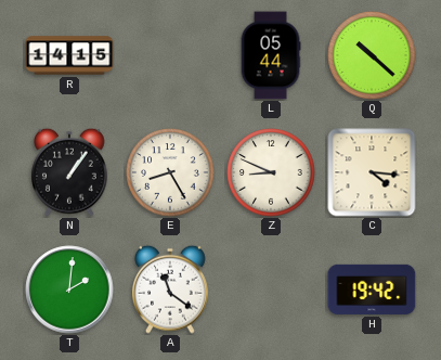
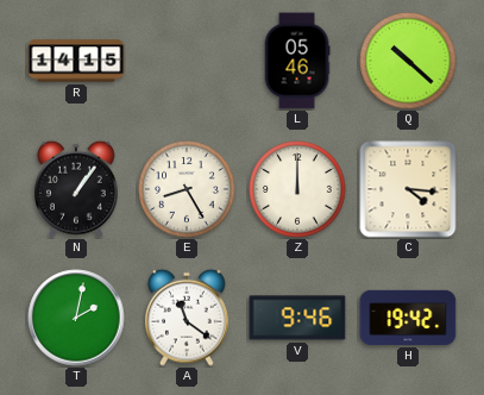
L: 05:44 -> 05:46
Z: 8:49 -> 12:00
T: 2:01 -> 2:02
V: none -> 9:46
